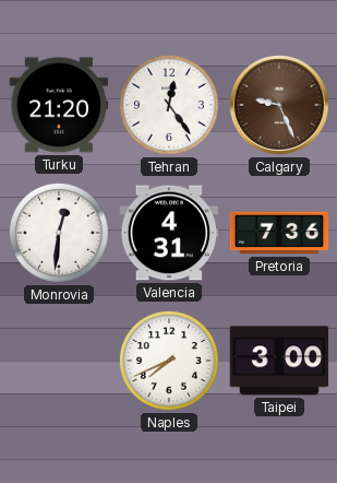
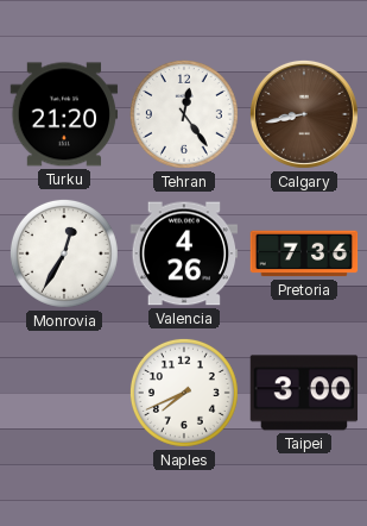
Calgary: 9:26 -> 8:43
Monrovia: 12:31 -> 12:35
Valencia: 4:31 -> 4:26
